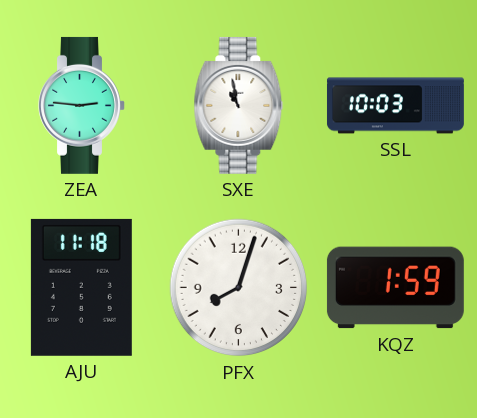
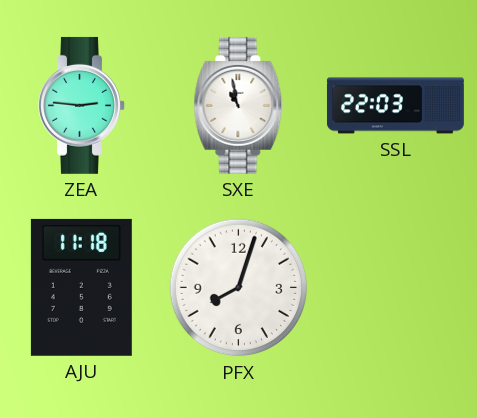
SSL: 10:03 -> 22:03
KQZ: 1:59 -> none
